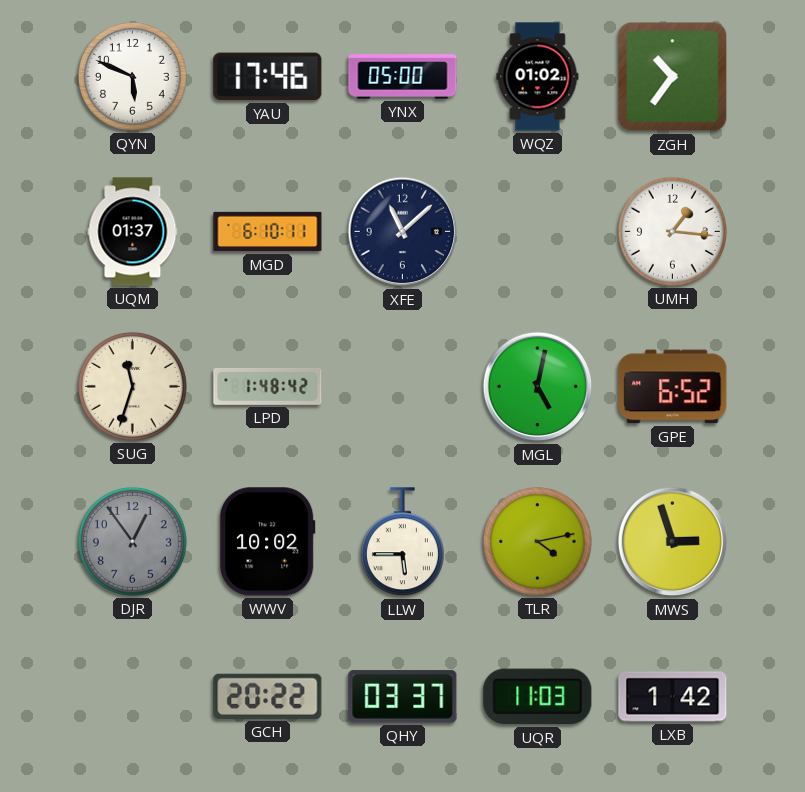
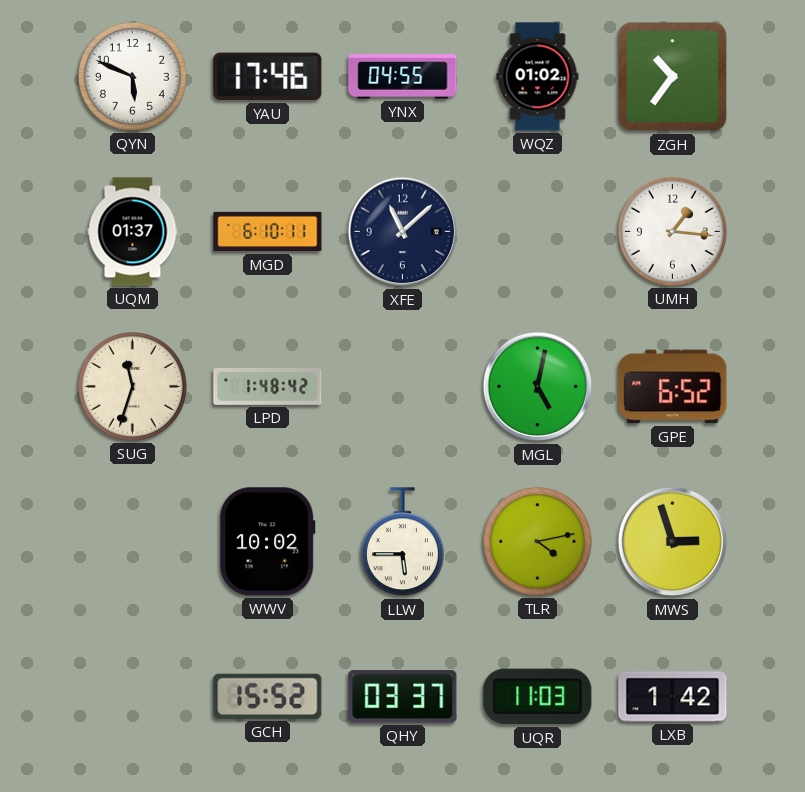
YNX: 05:00 -> 04:55
DJR: 12:54 -> none
GCH: 20:22 -> 15:52
